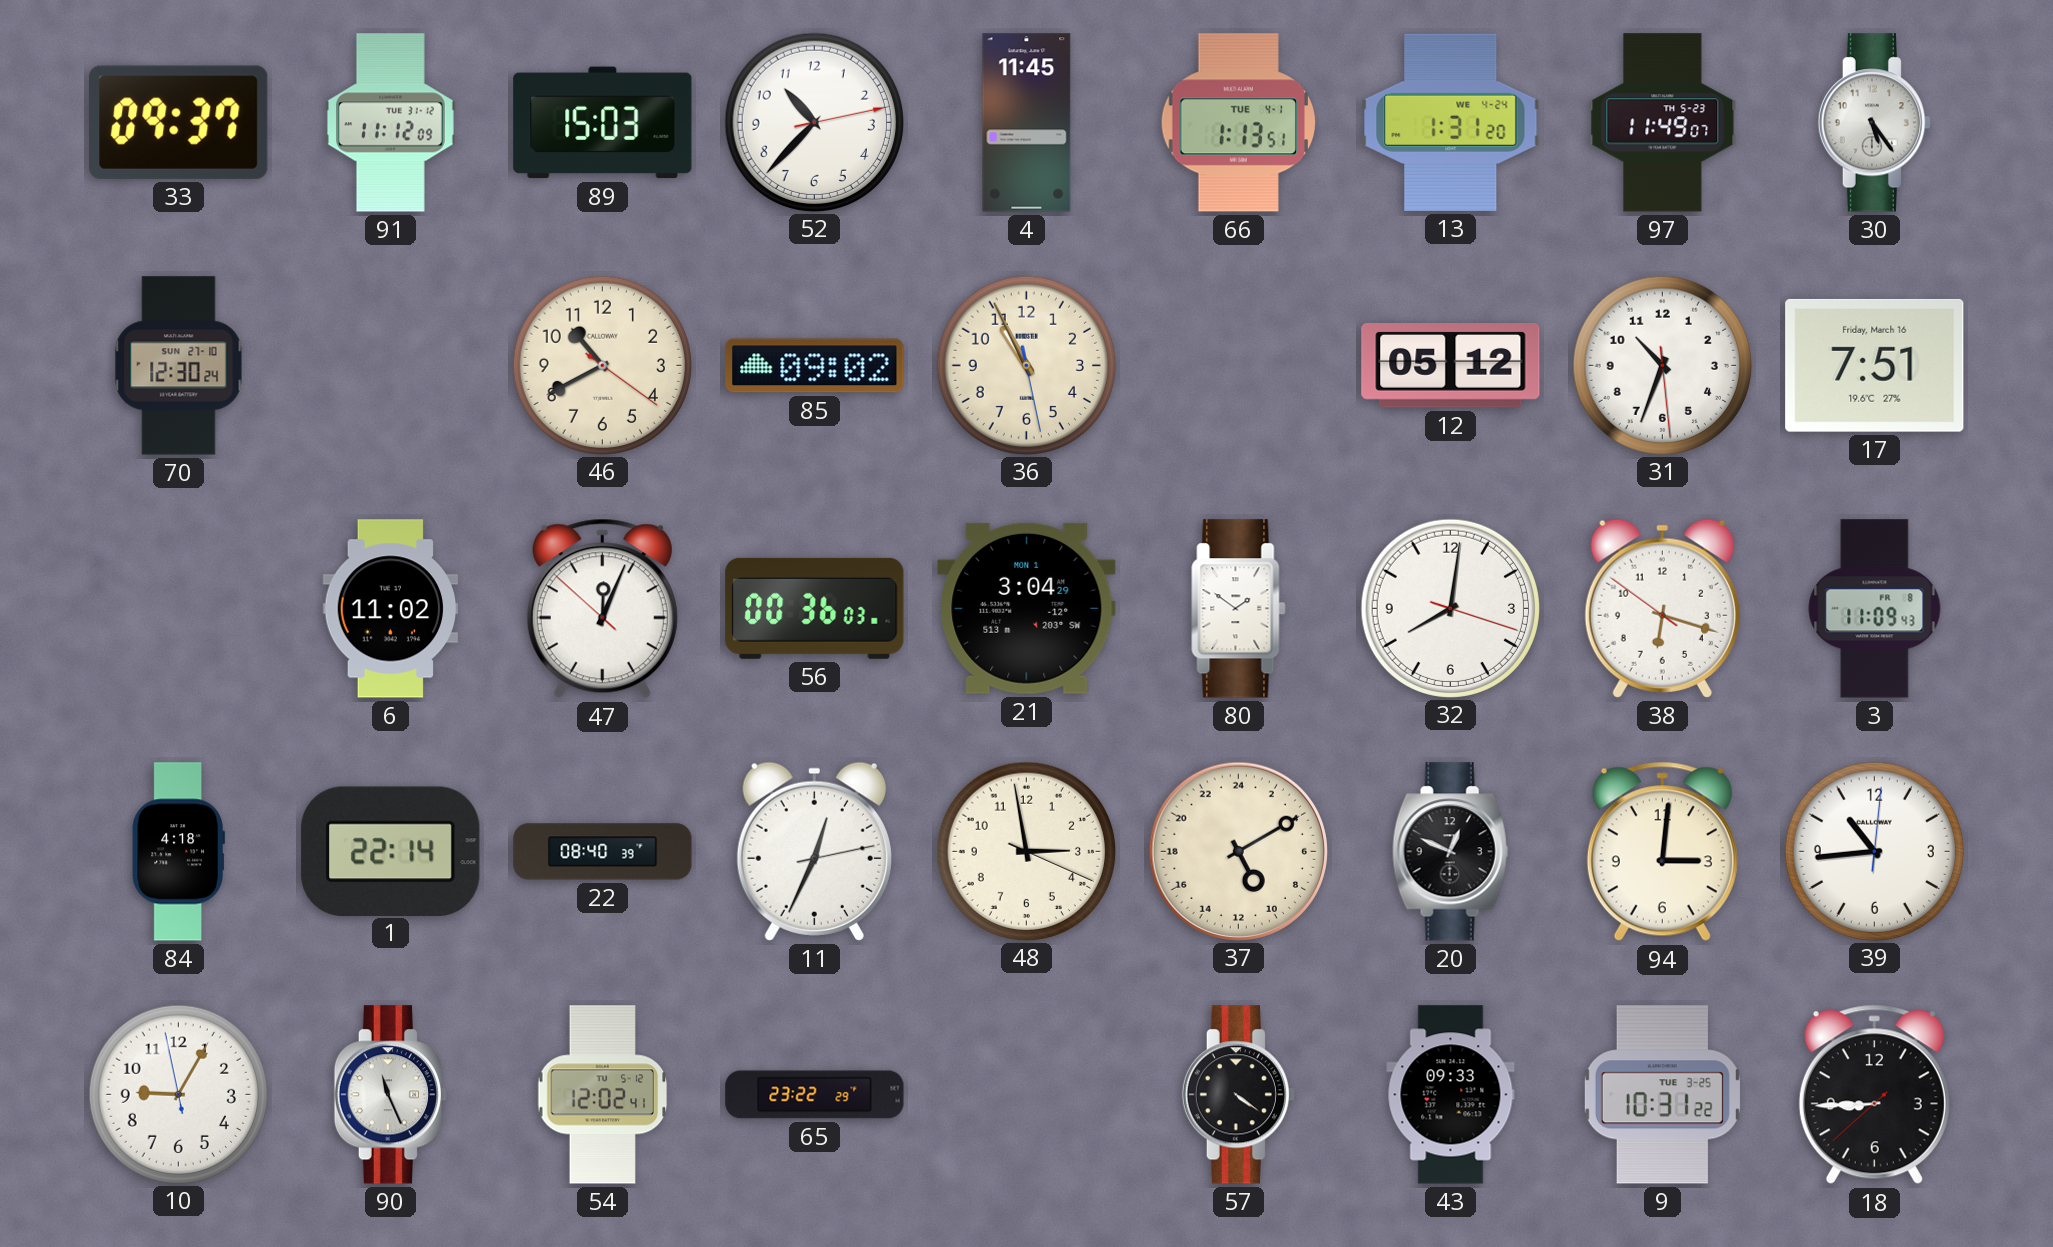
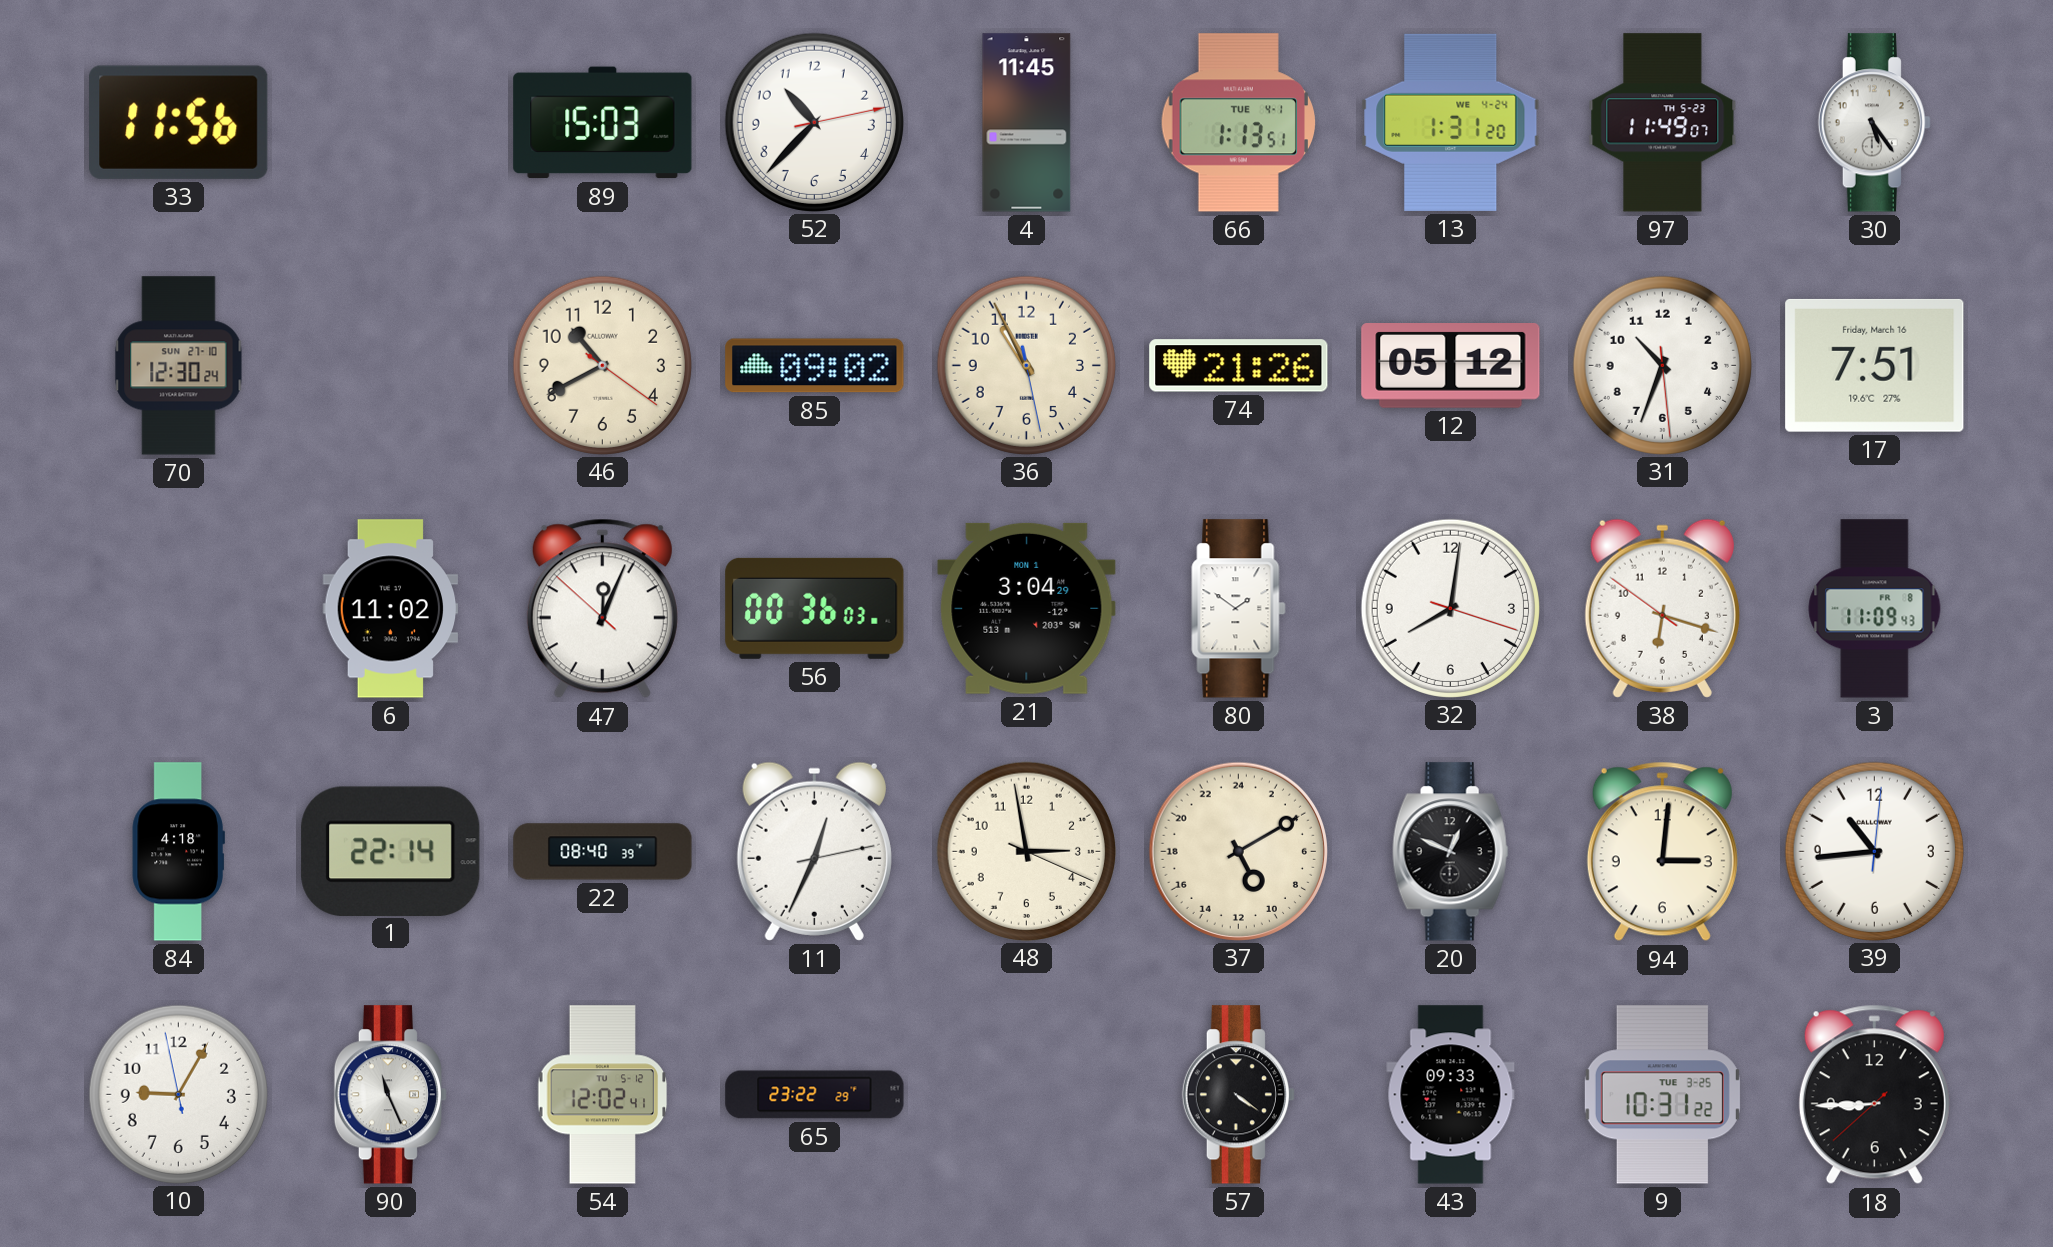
33: 09:37 -> 11:56
91: 11:12 -> none
74: none -> 21:26
